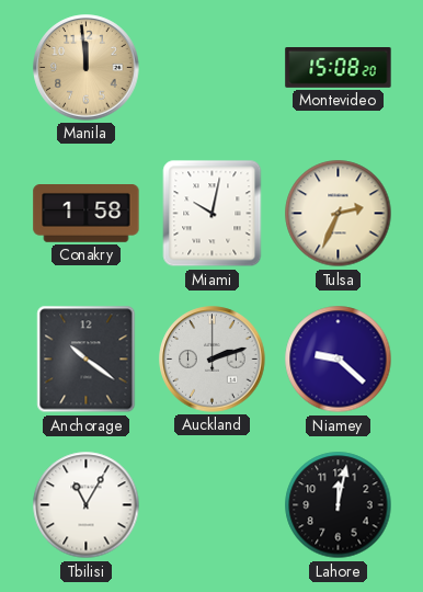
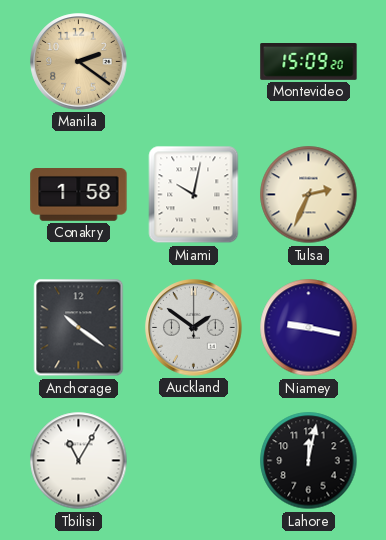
Manila: 11:59 -> 2:21
Montevideo: 15:08 -> 15:09
Auckland: 2:12 -> 1:51
Niamey: 9:22 -> 9:17
